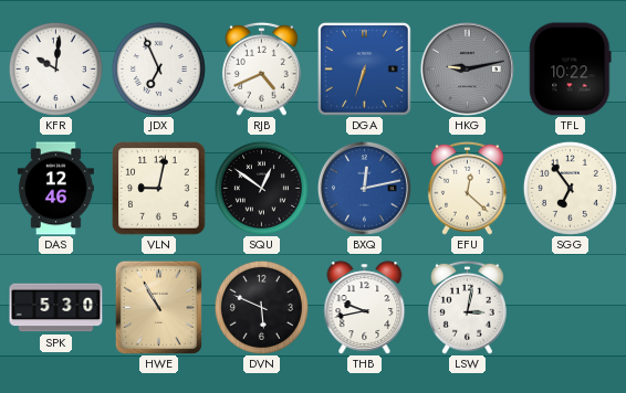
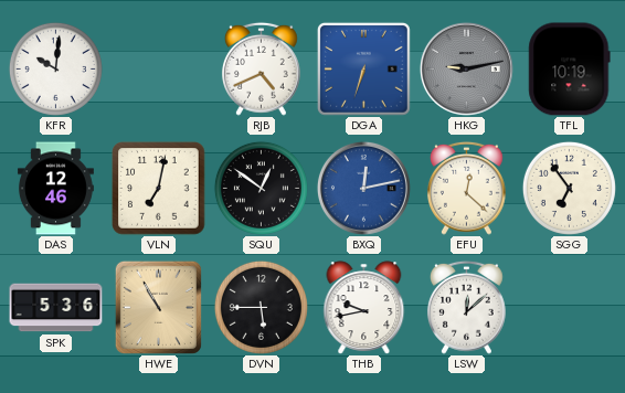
JDX: 6:56 -> none
TFL: 10:22 -> 10:19
VLN: 9:02 -> 7:02
SPK: 5:30 -> 5:36
DVN: 5:49 -> 5:45
LSW: 3:02 -> 12:08
